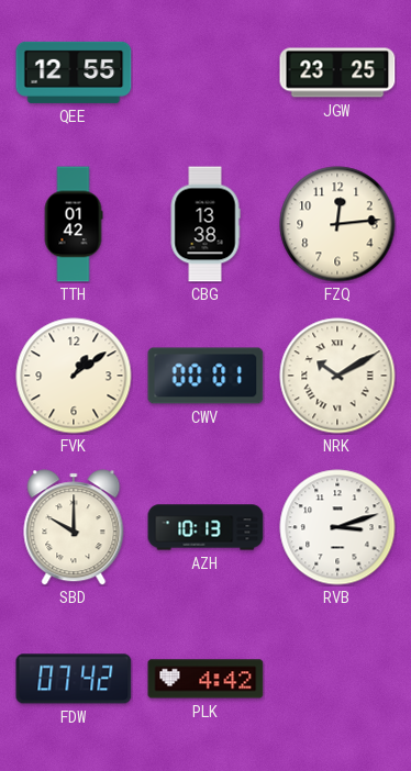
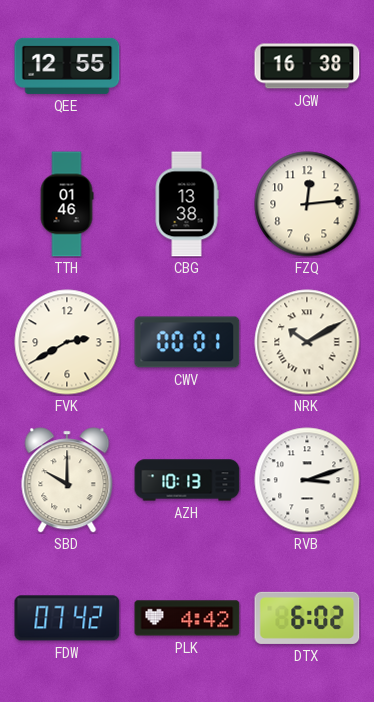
JGW: 23:25 -> 16:38
TTH: 01:42 -> 01:46
FVK: 1:09 -> 2:40
DTX: none -> 6:02
